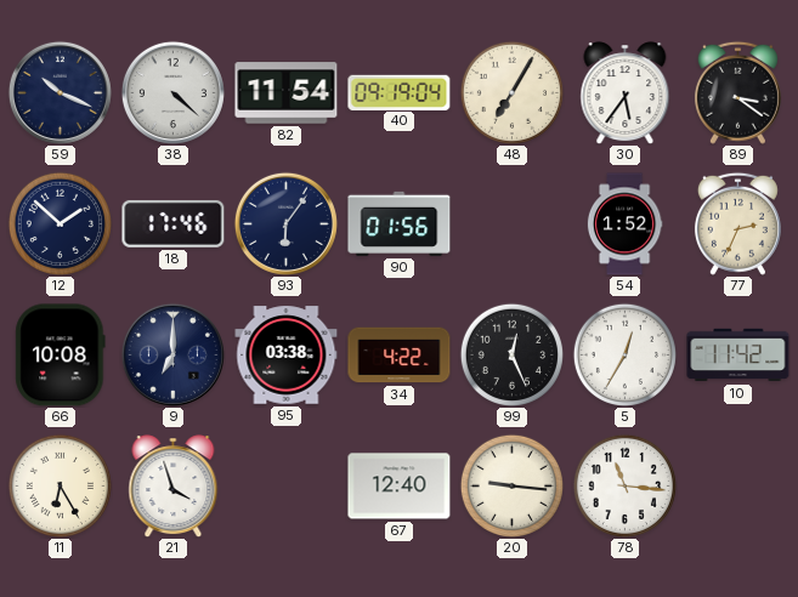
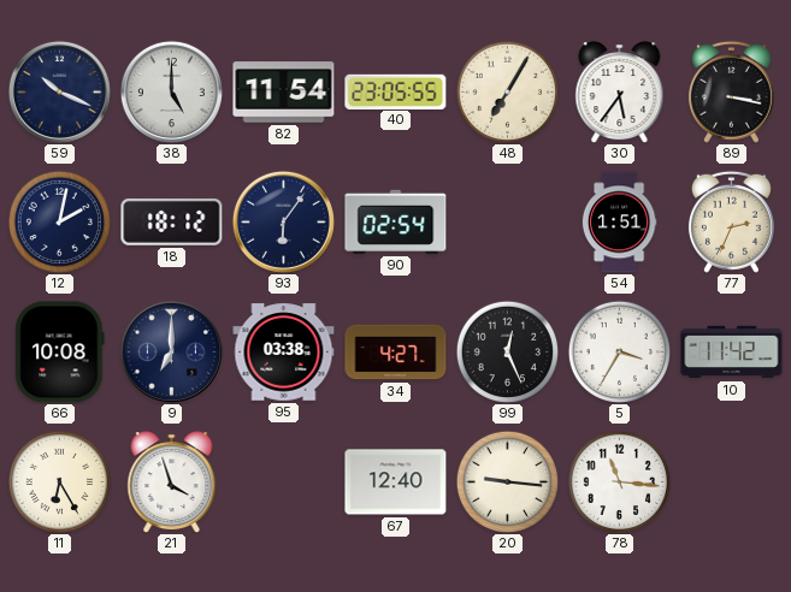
38: 4:22 -> 5:00
40: 09:19 -> 23:05
89: 3:21 -> 3:17
12: 1:52 -> 2:02
18: 17:46 -> 18:12
90: 01:56 -> 02:54
54: 1:52 -> 1:51
34: 4:22 -> 4:27
5: 12:35 -> 3:35
